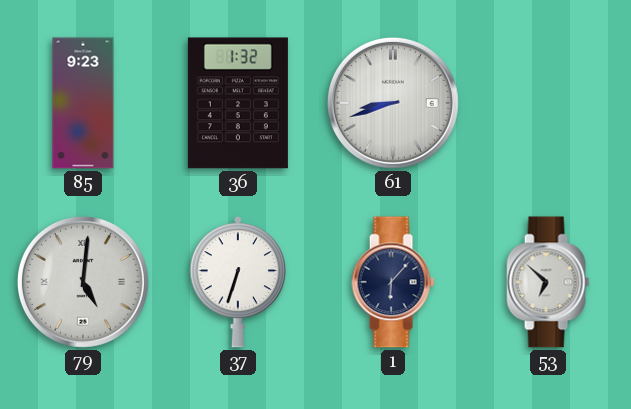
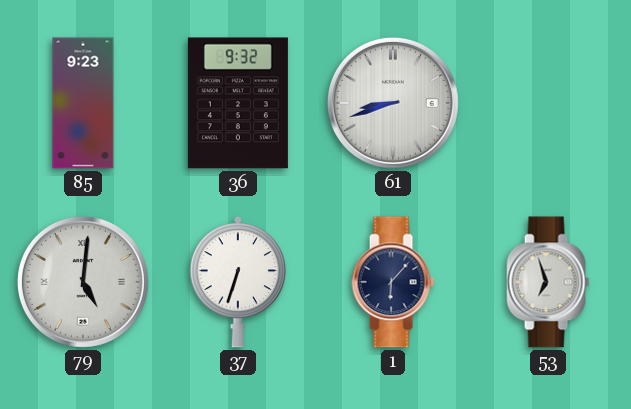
36: 1:32 -> 9:32
53: 6:52 -> 6:57
